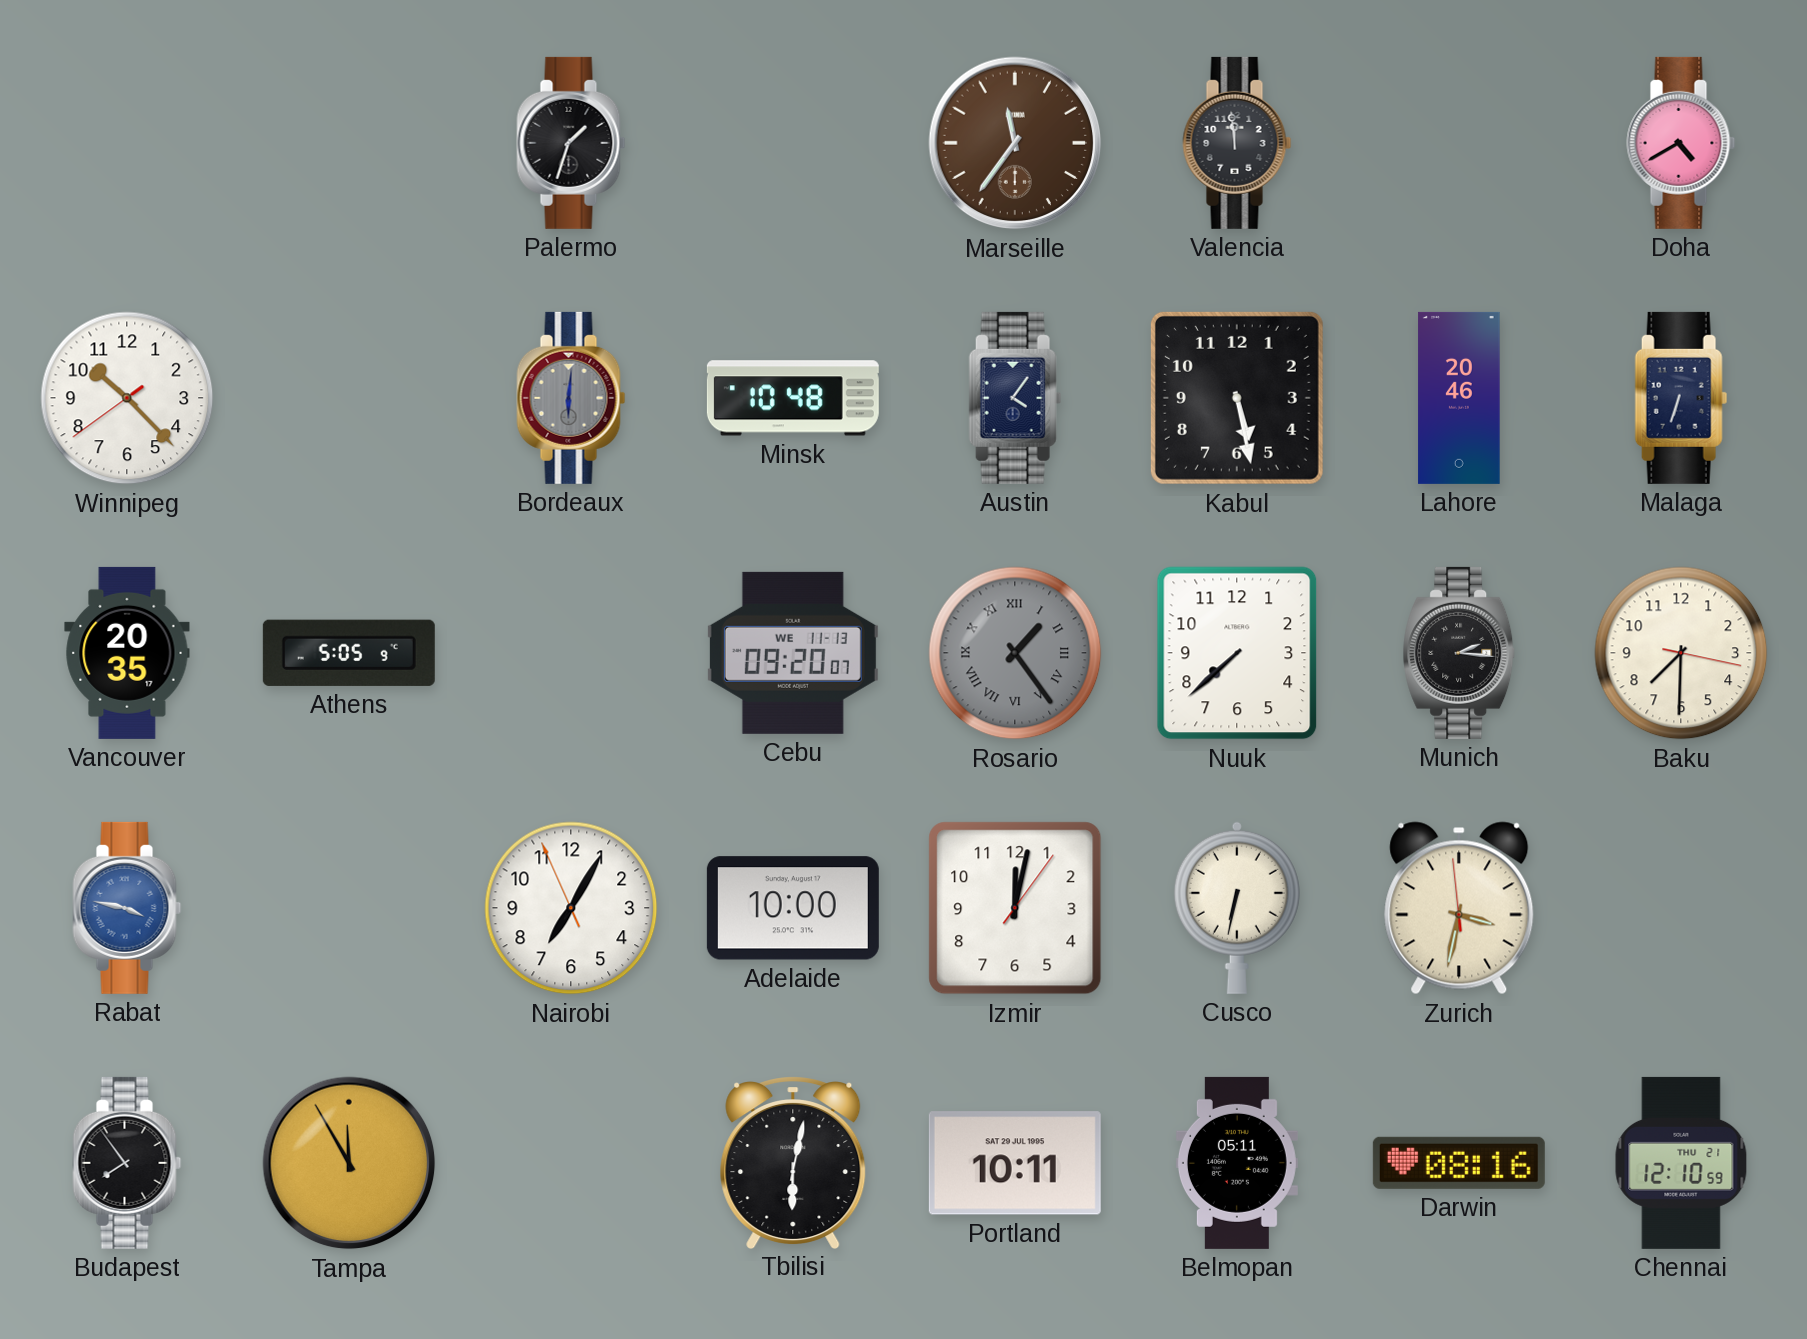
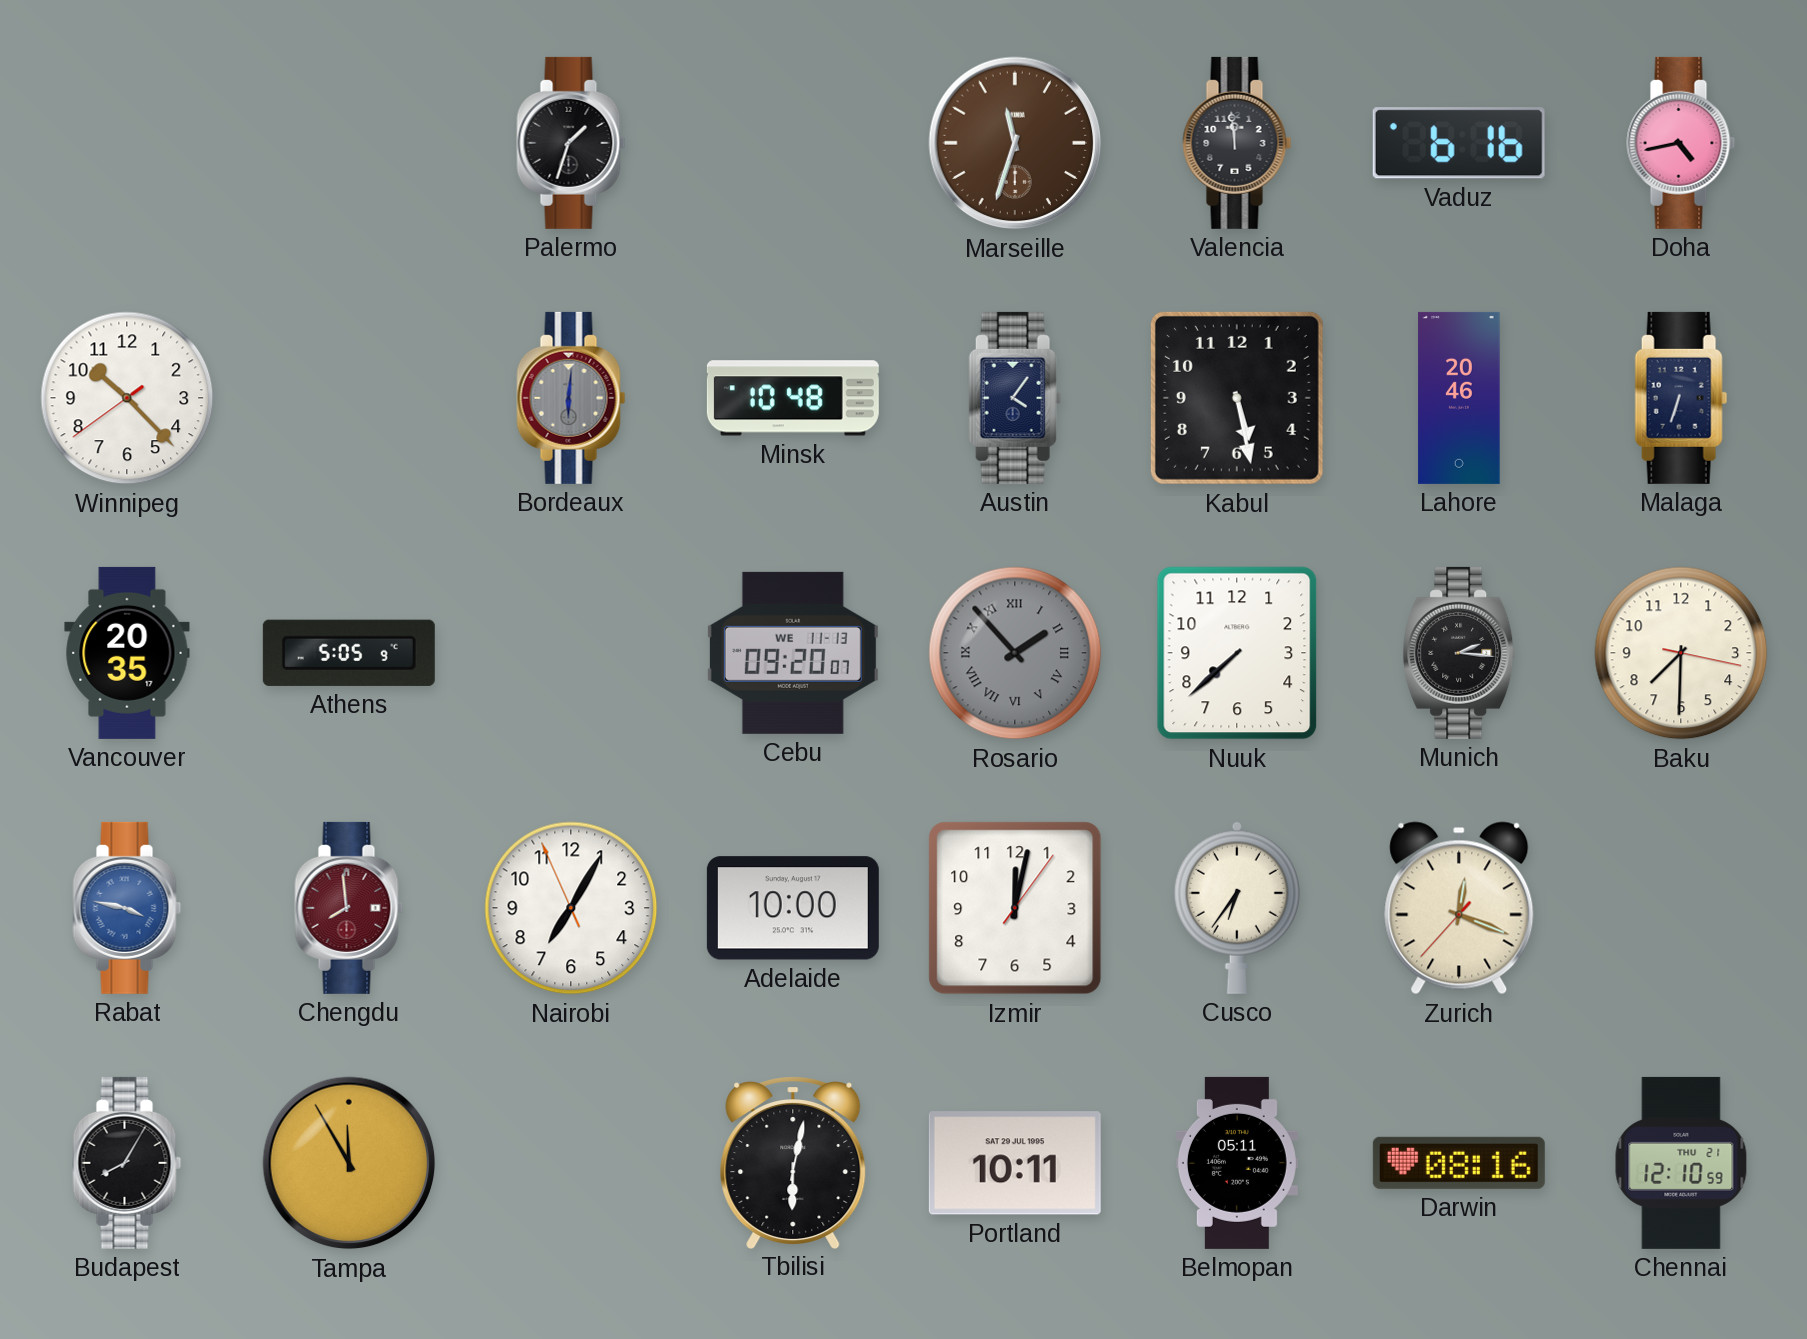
Marseille: 11:36 -> 11:33
Vaduz: none -> 6:16
Doha: 4:40 -> 4:43
Rosario: 1:24 -> 1:53
Chengdu: none -> 7:59
Cusco: 6:32 -> 6:36
Zurich: 3:31 -> 12:18
Budapest: 7:54 -> 8:05
